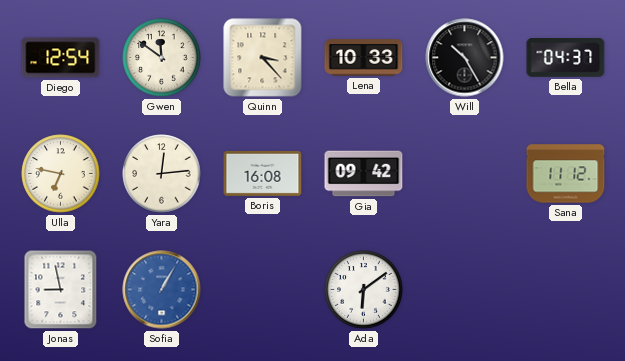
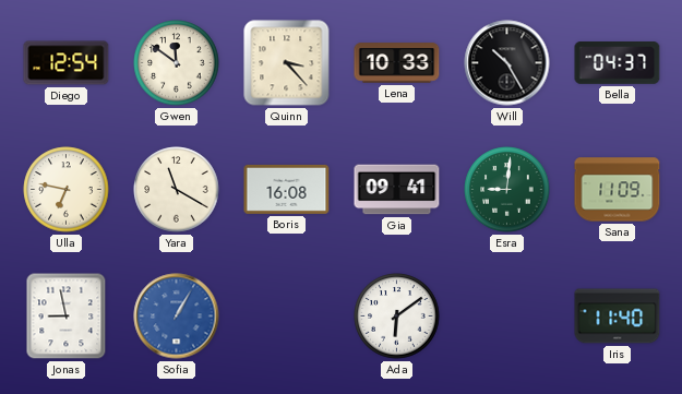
Yara: 12:14 -> 11:20
Gia: 09:42 -> 09:41
Esra: none -> 9:01
Sana: 11:12 -> 11:09
Iris: none -> 11:40
